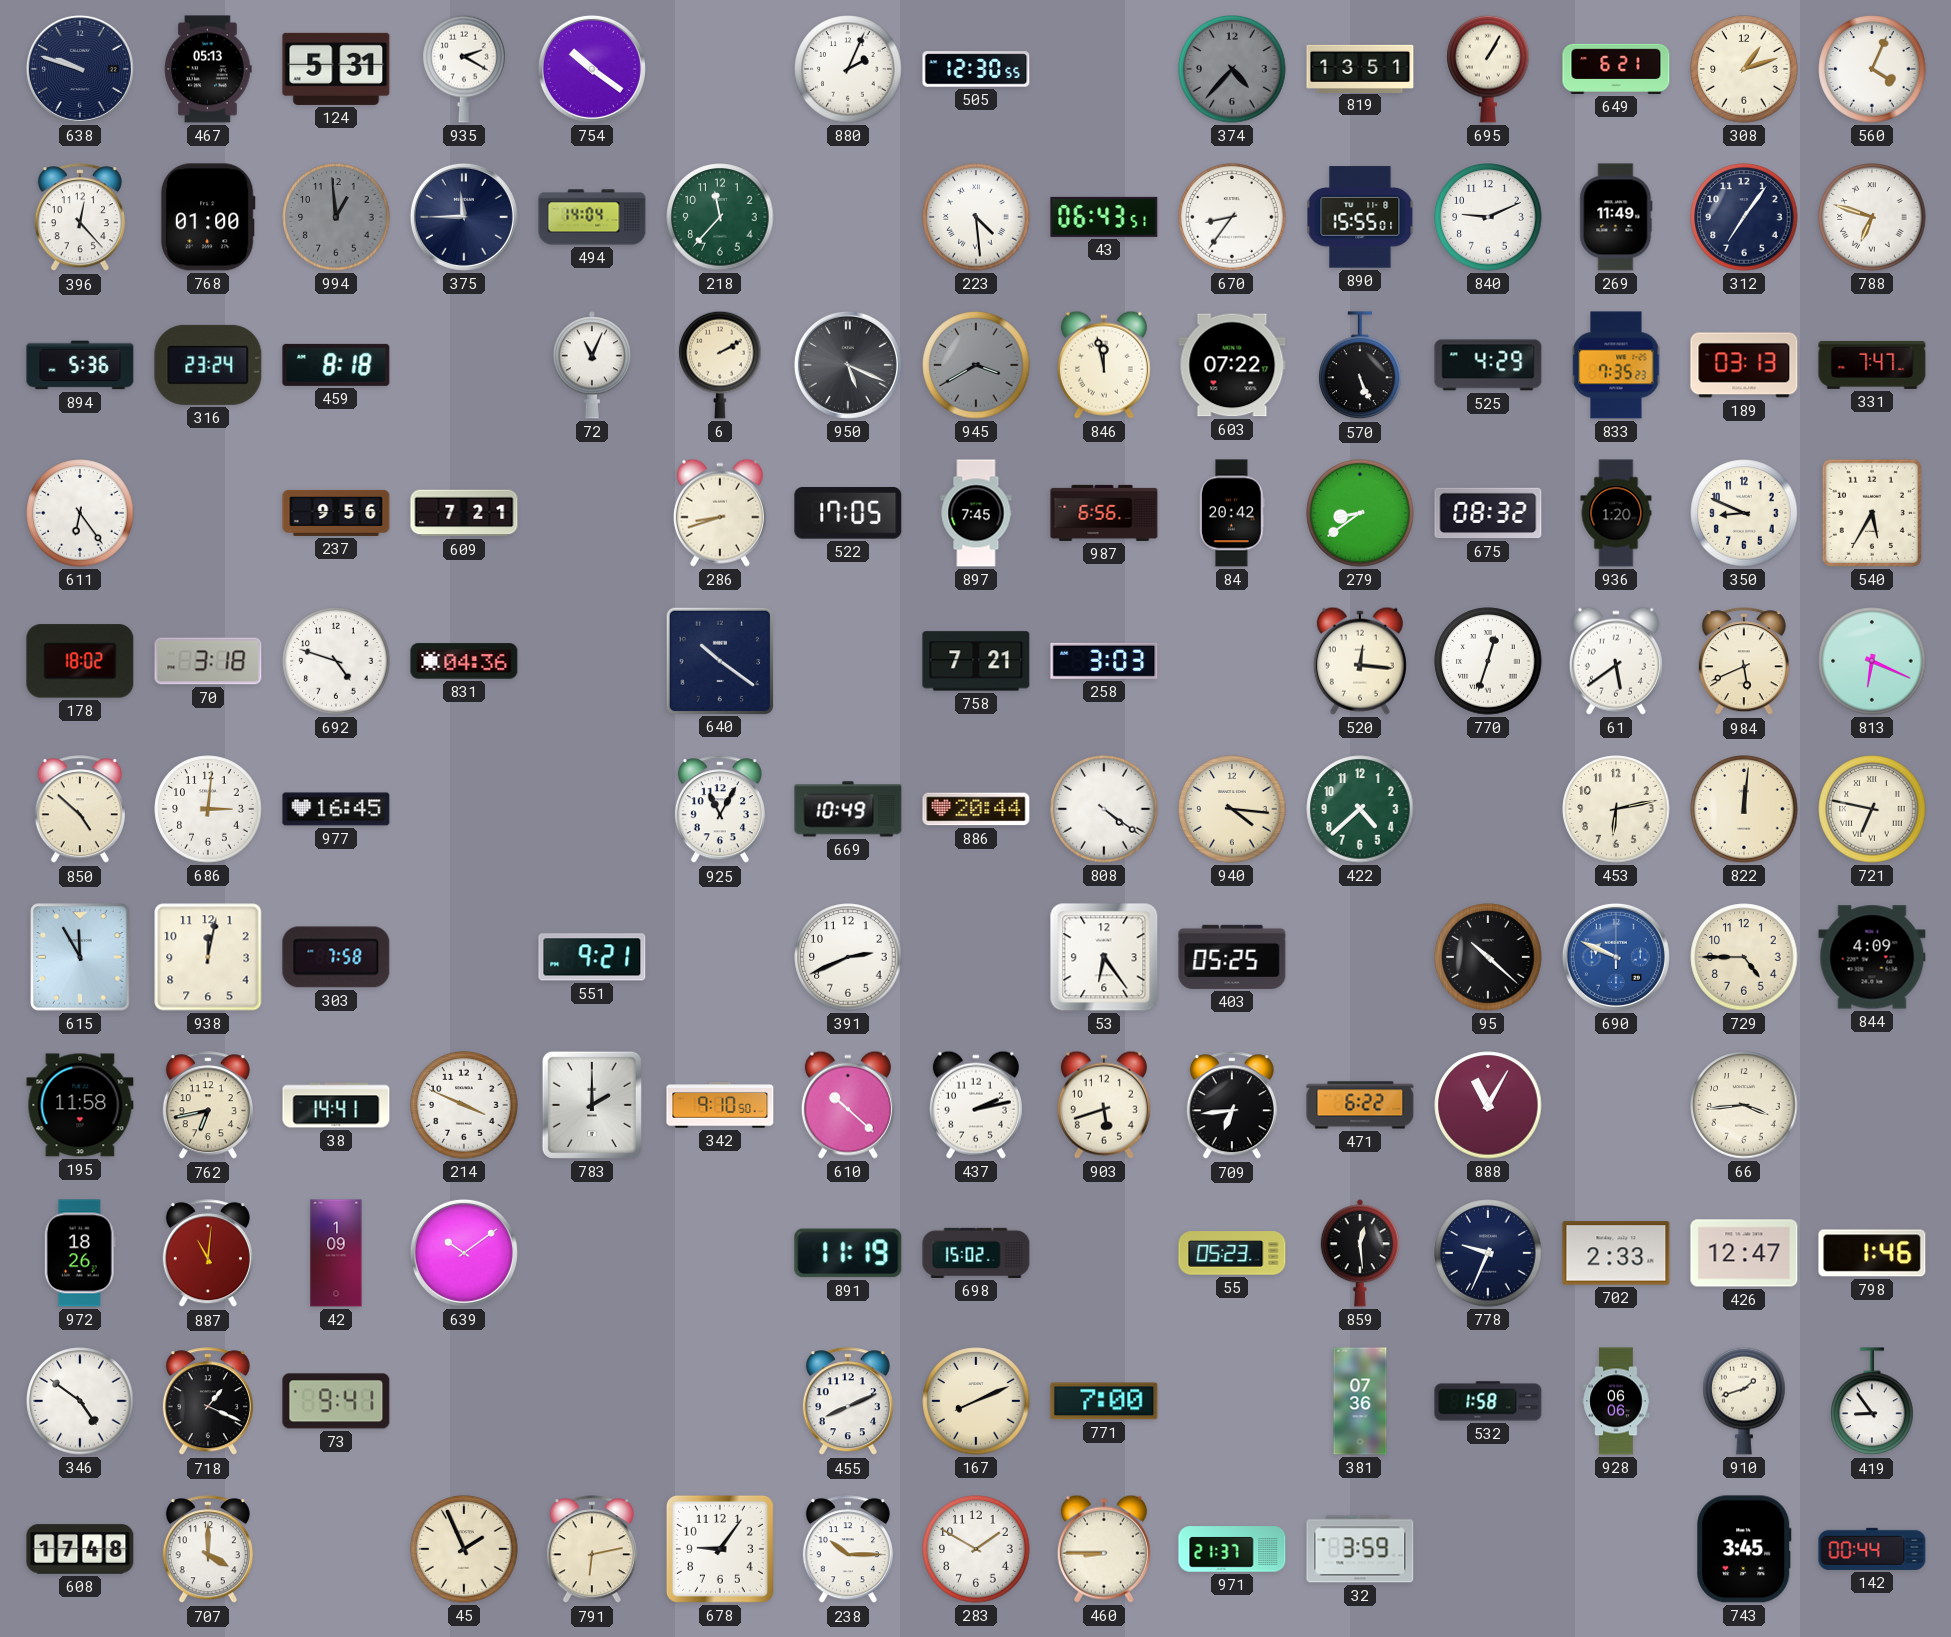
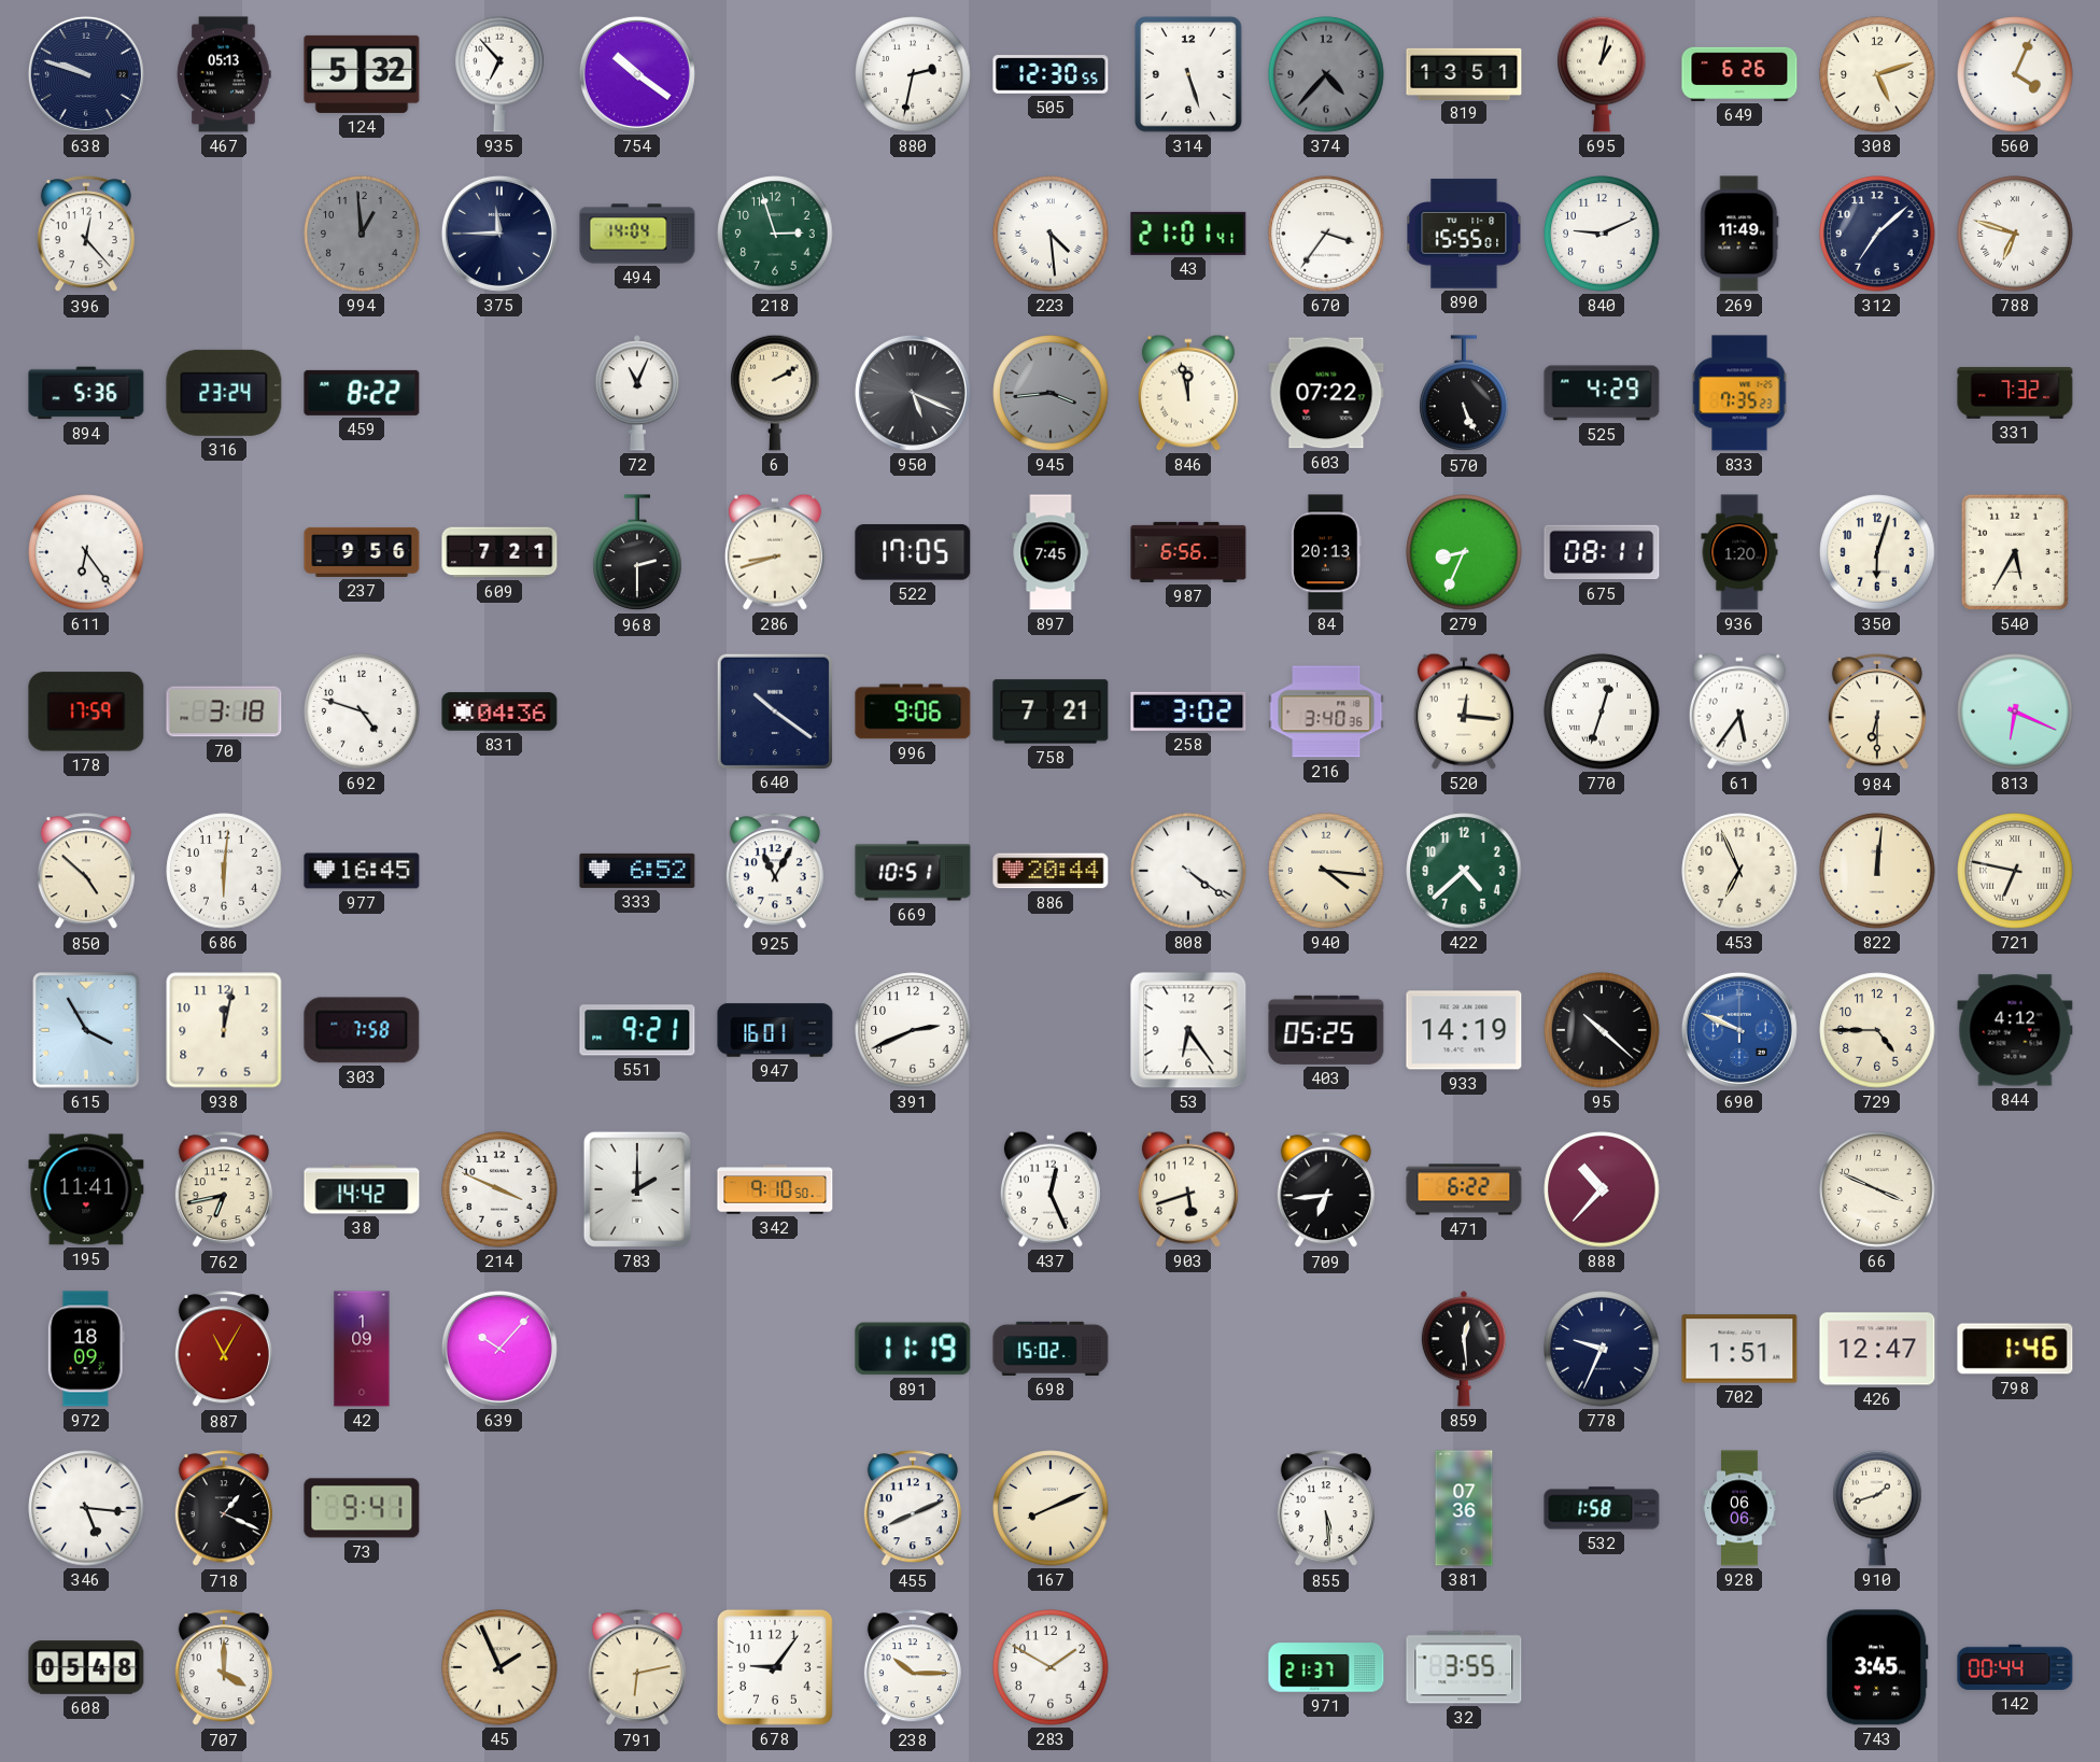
124: 5:31 -> 5:32
935: 2:20 -> 6:53
880: 2:04 -> 2:32
314: none -> 5:27
695: 1:05 -> 1:02
649: 6:21 -> 6:26
308: 1:12 -> 5:12
768: 01:00 -> none
218: 11:37 -> 2:57
43: 06:43 -> 21:01
670: 8:36 -> 3:36
312: 7:06 -> 7:08
459: 8:18 -> 8:22
945: 3:40 -> 3:44
189: 03:13 -> none
331: 7:47 -> 7:32
968: none -> 2:30
84: 20:42 -> 20:13
279: 8:39 -> 8:34
675: 08:32 -> 08:11
350: 8:49 -> 6:03
178: 18:02 -> 17:59
996: none -> 9:06
258: 3:03 -> 3:02
216: none -> 3:40
61: 5:39 -> 5:36
984: 5:41 -> 6:30
686: 3:01 -> 6:01
333: none -> 6:52
669: 10:49 -> 10:51
453: 6:13 -> 6:56
615: 11:55 -> 3:55
947: none -> 16:01
933: none -> 14:19
844: 4:09 -> 4:12
195: 11:58 -> 11:41
38: 14:41 -> 14:42
610: 10:22 -> none
437: 2:13 -> 12:26
888: 11:05 -> 10:37
66: 3:44 -> 3:49
972: 18:26 -> 18:09
887: 11:01 -> 11:05
639: 10:09 -> 10:07
55: 05:23 -> none
702: 2:33 -> 1:51
346: 4:51 -> 5:16
771: 7:00 -> none
855: none -> 5:29
419: 8:54 -> none
608: 17:48 -> 05:48
460: 8:45 -> none
32: 3:59 -> 3:55
